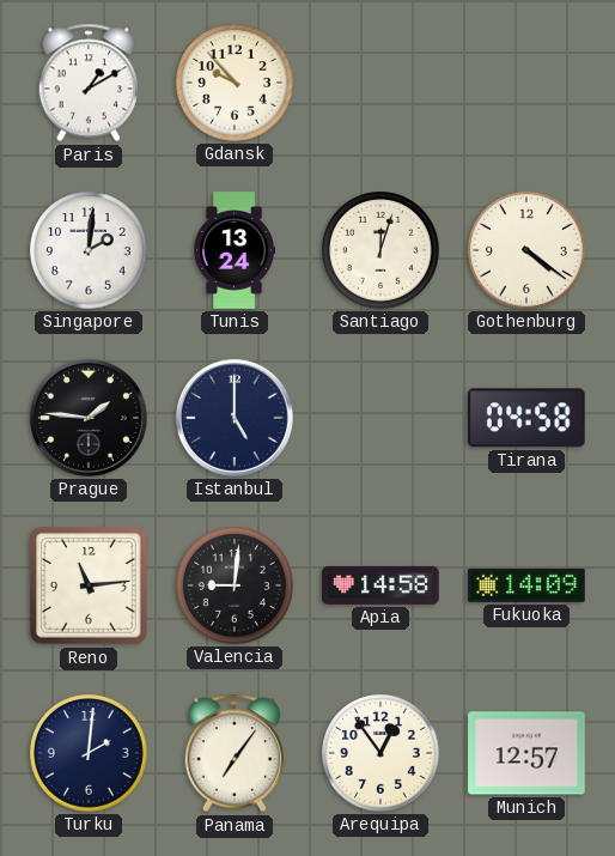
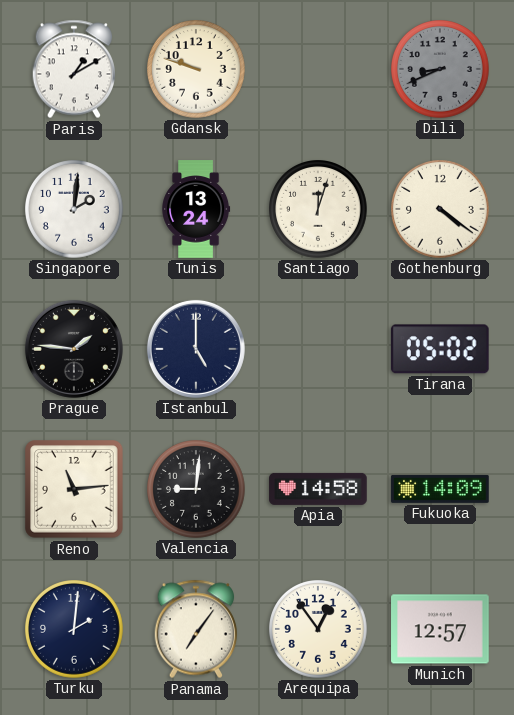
Gdansk: 9:53 -> 9:48
Dili: none -> 8:41
Tirana: 04:58 -> 05:02
